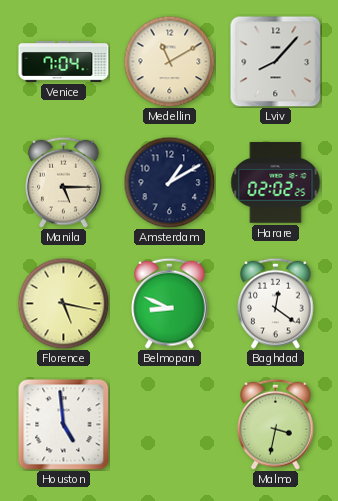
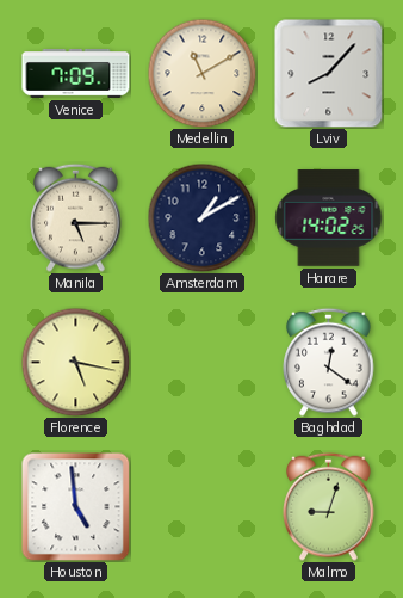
Venice: 7:04 -> 7:09
Harare: 02:02 -> 14:02
Belmopan: 8:49 -> none
Malmo: 3:32 -> 9:03
